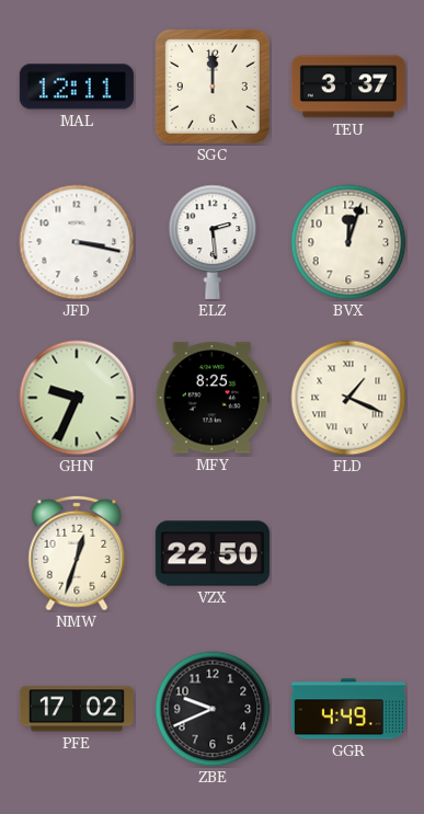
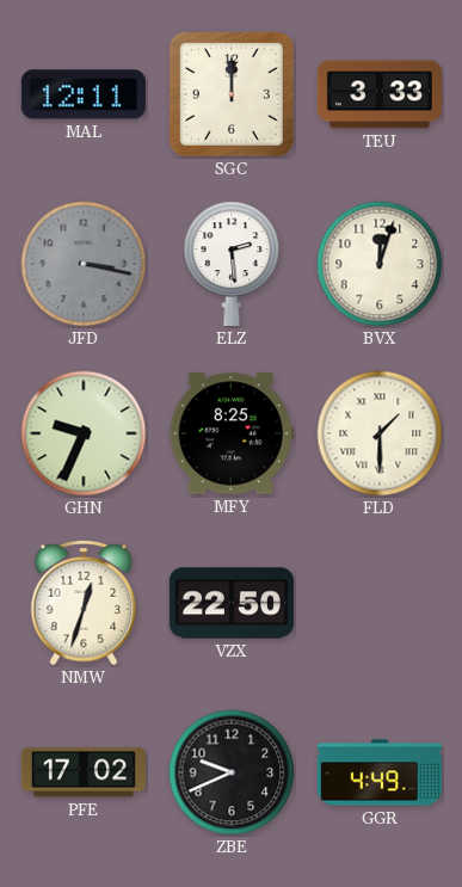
TEU: 3:37 -> 3:33
JFD dial: white -> grey
FLD: 1:19 -> 1:30
